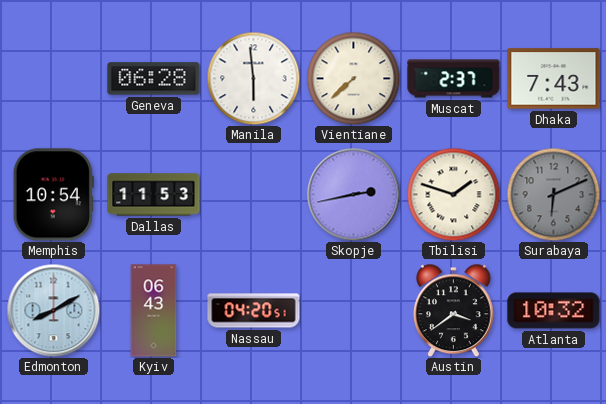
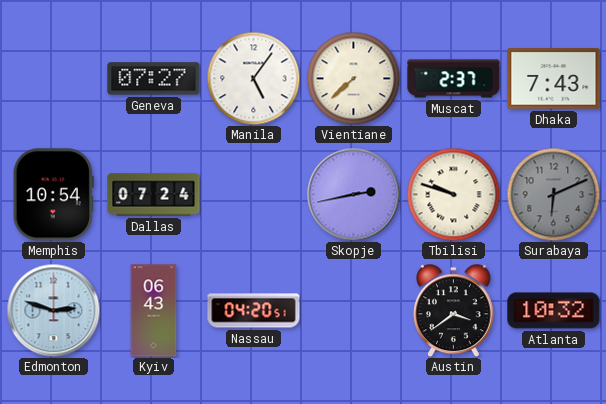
Geneva: 06:28 -> 07:27
Manila: 5:59 -> 5:06
Dallas: 11:53 -> 07:24
Tbilisi: 1:48 -> 9:48
Edmonton: 8:10 -> 2:48
